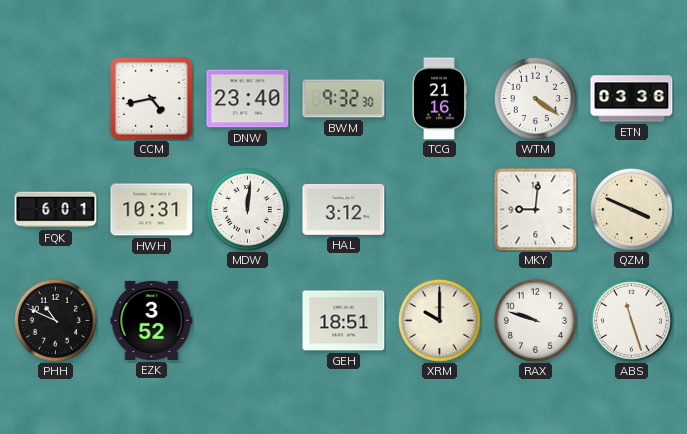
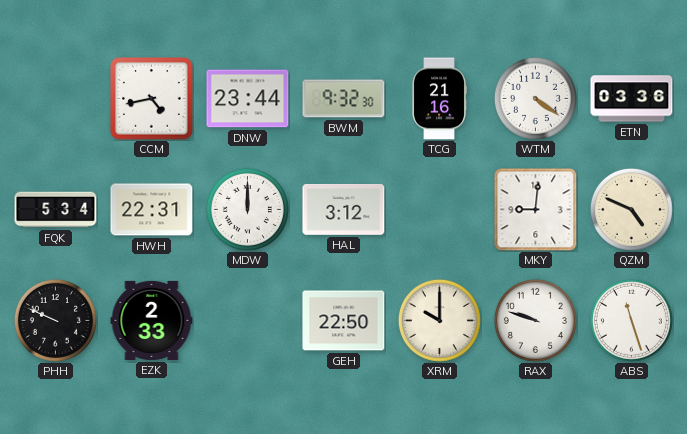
DNW: 23:40 -> 23:44
FQK: 6:01 -> 5:34
HWH: 10:31 -> 22:31
MDW: 12:01 -> 12:00
QZM: 3:49 -> 4:49
PHH: 10:49 -> 9:49
EZK: 3:52 -> 2:33
GEH: 18:51 -> 22:50
